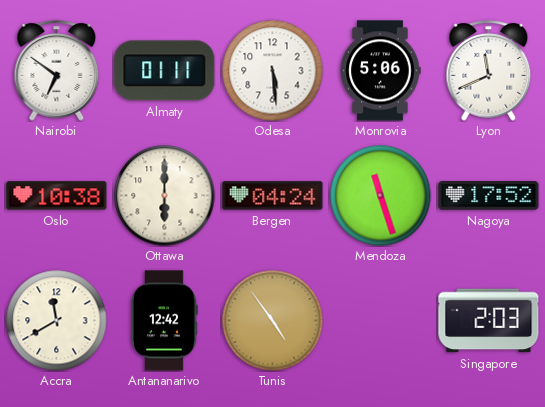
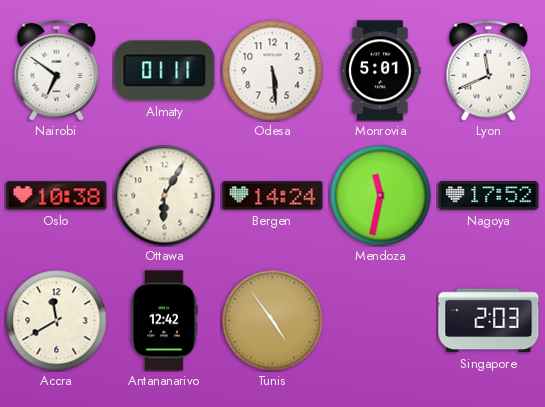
Monrovia: 5:06 -> 5:01
Ottawa: 6:00 -> 6:05
Bergen: 04:24 -> 14:24
Mendoza: 11:27 -> 11:32
